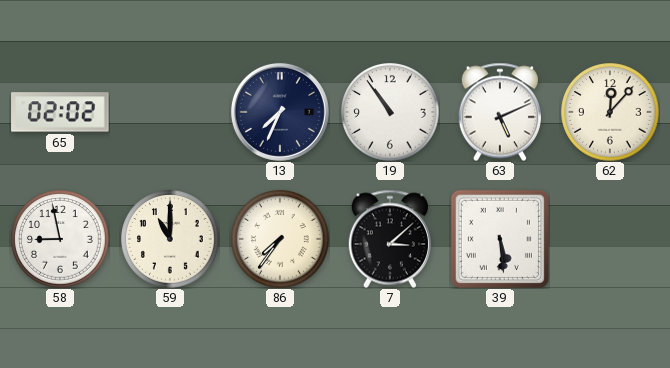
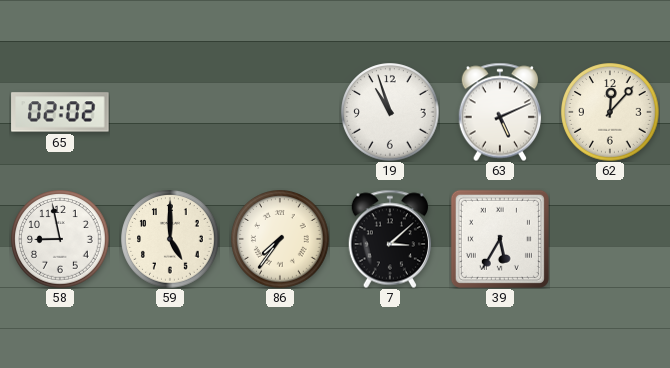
13: 7:34 -> none
19: 10:54 -> 10:57
59: 11:00 -> 5:00
39: 5:29 -> 5:35
